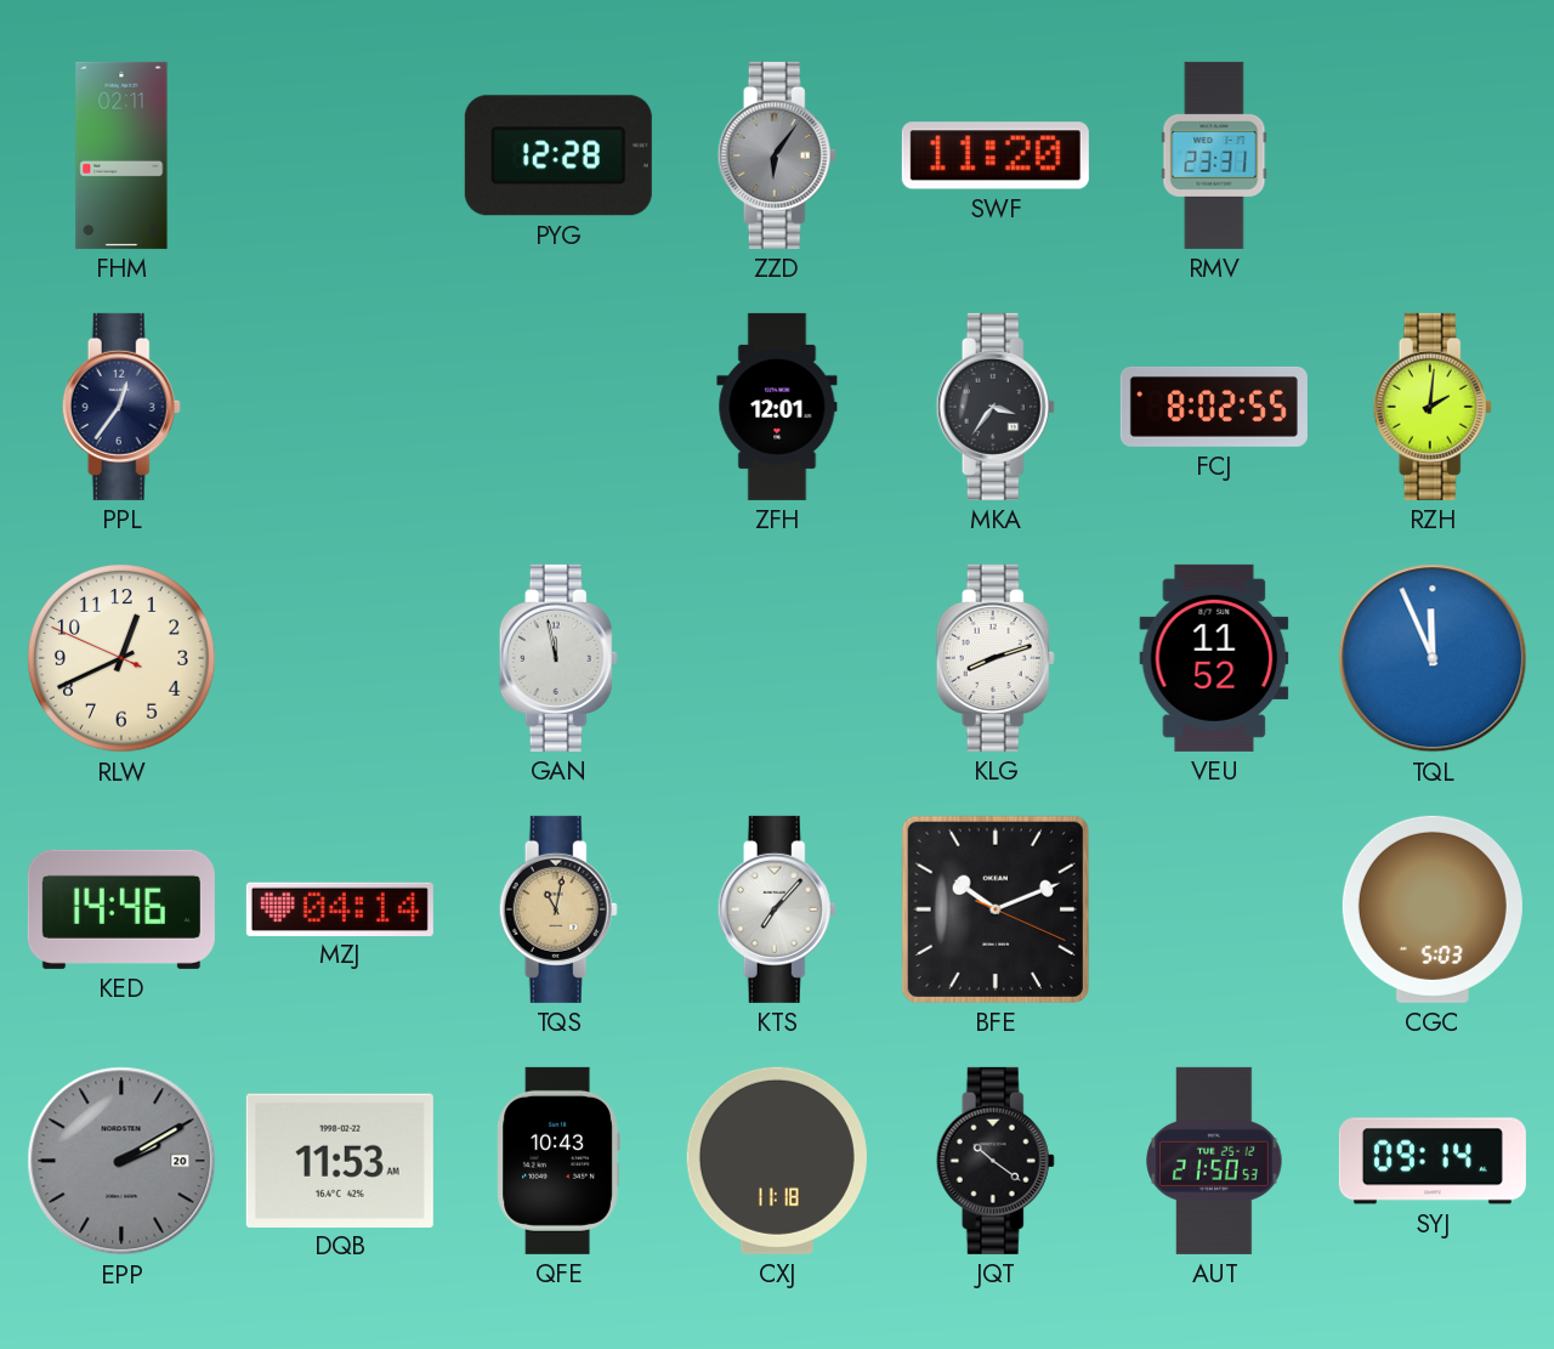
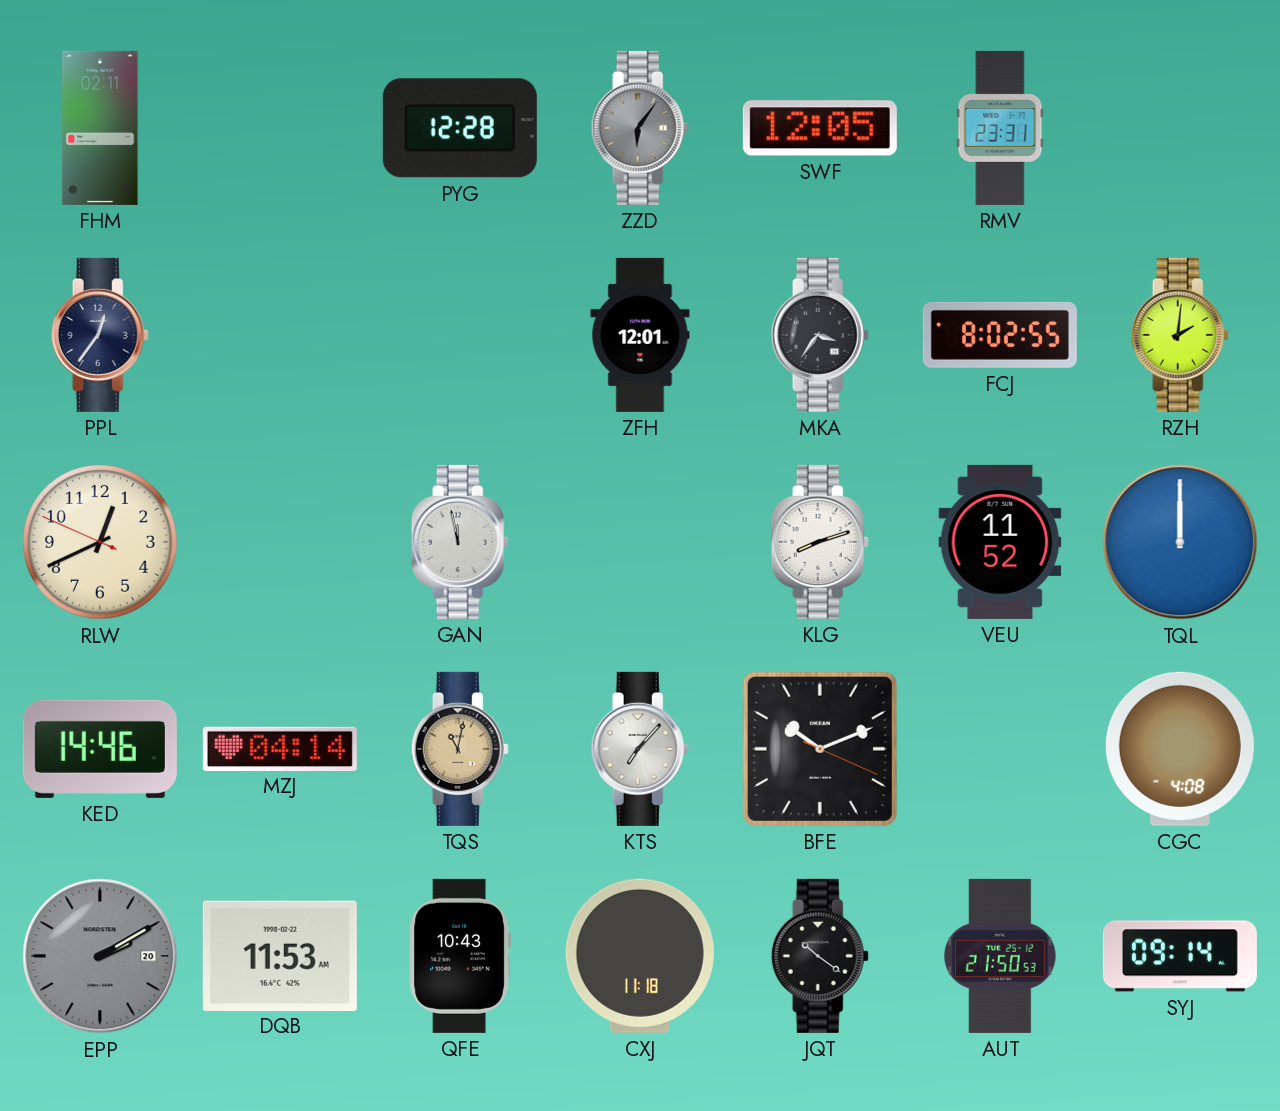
SWF: 11:20 -> 12:05
TQL: 11:56 -> 12:00
CGC: 5:03 -> 4:08
